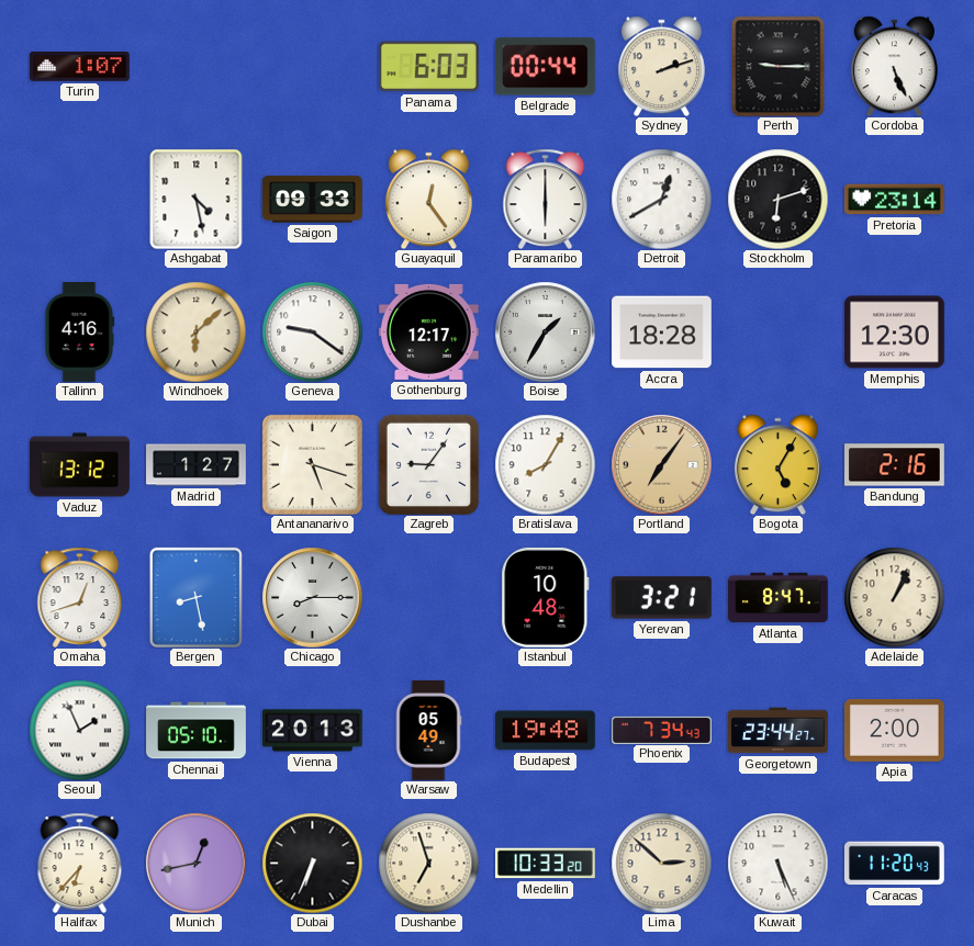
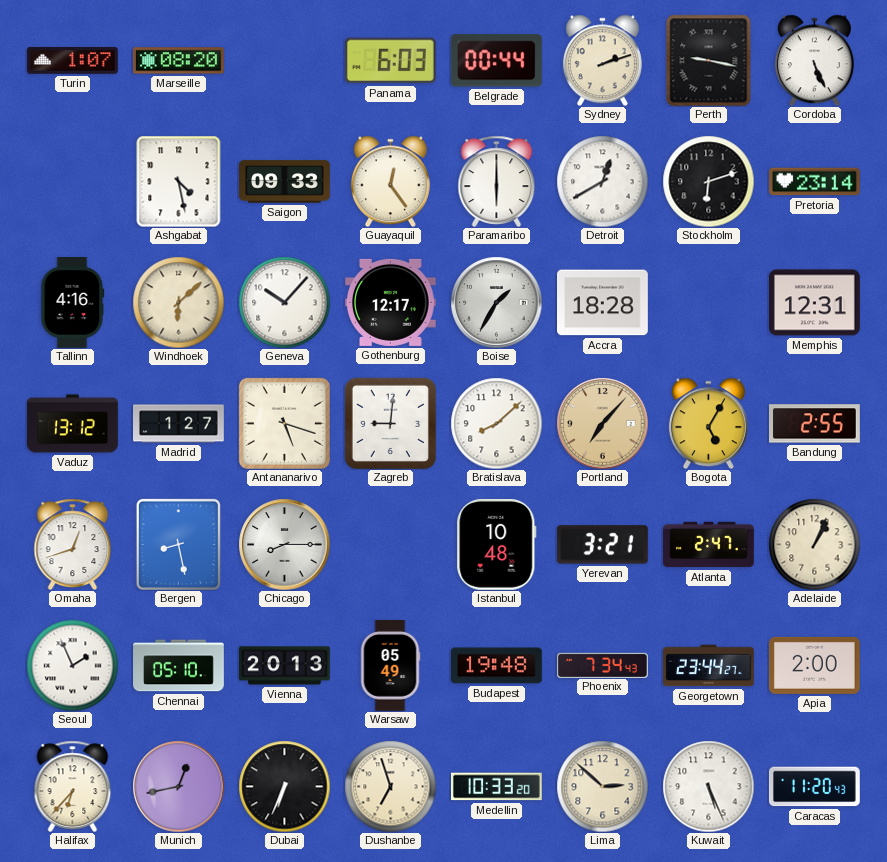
Marseille: none -> 08:20
Perth: 9:15 -> 9:17
Geneva: 9:21 -> 10:07
Memphis: 12:30 -> 12:31
Zagreb: 9:06 -> 9:01
Bratislava: 8:05 -> 8:08
Portland: 7:06 -> 7:07
Bandung: 2:16 -> 2:55
Atlanta: 8:47 -> 2:47
